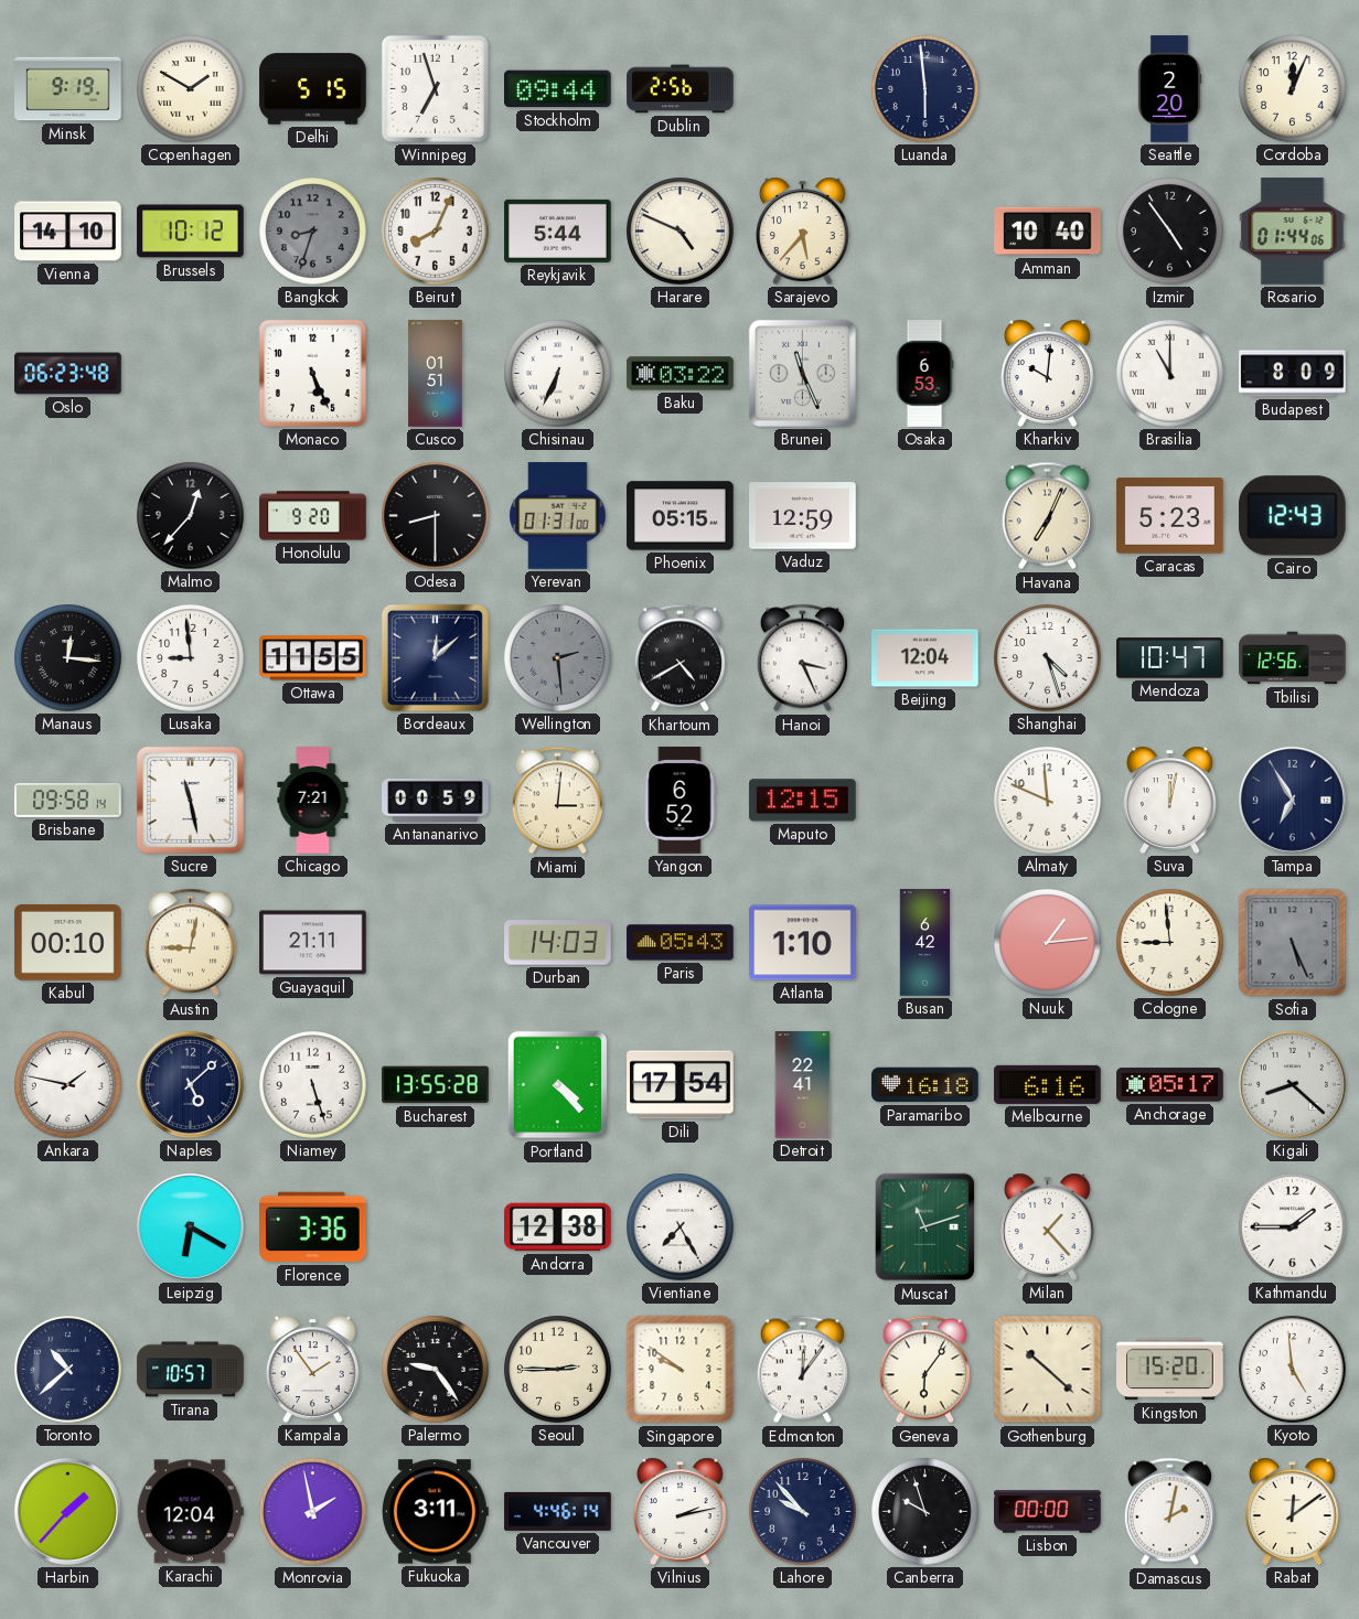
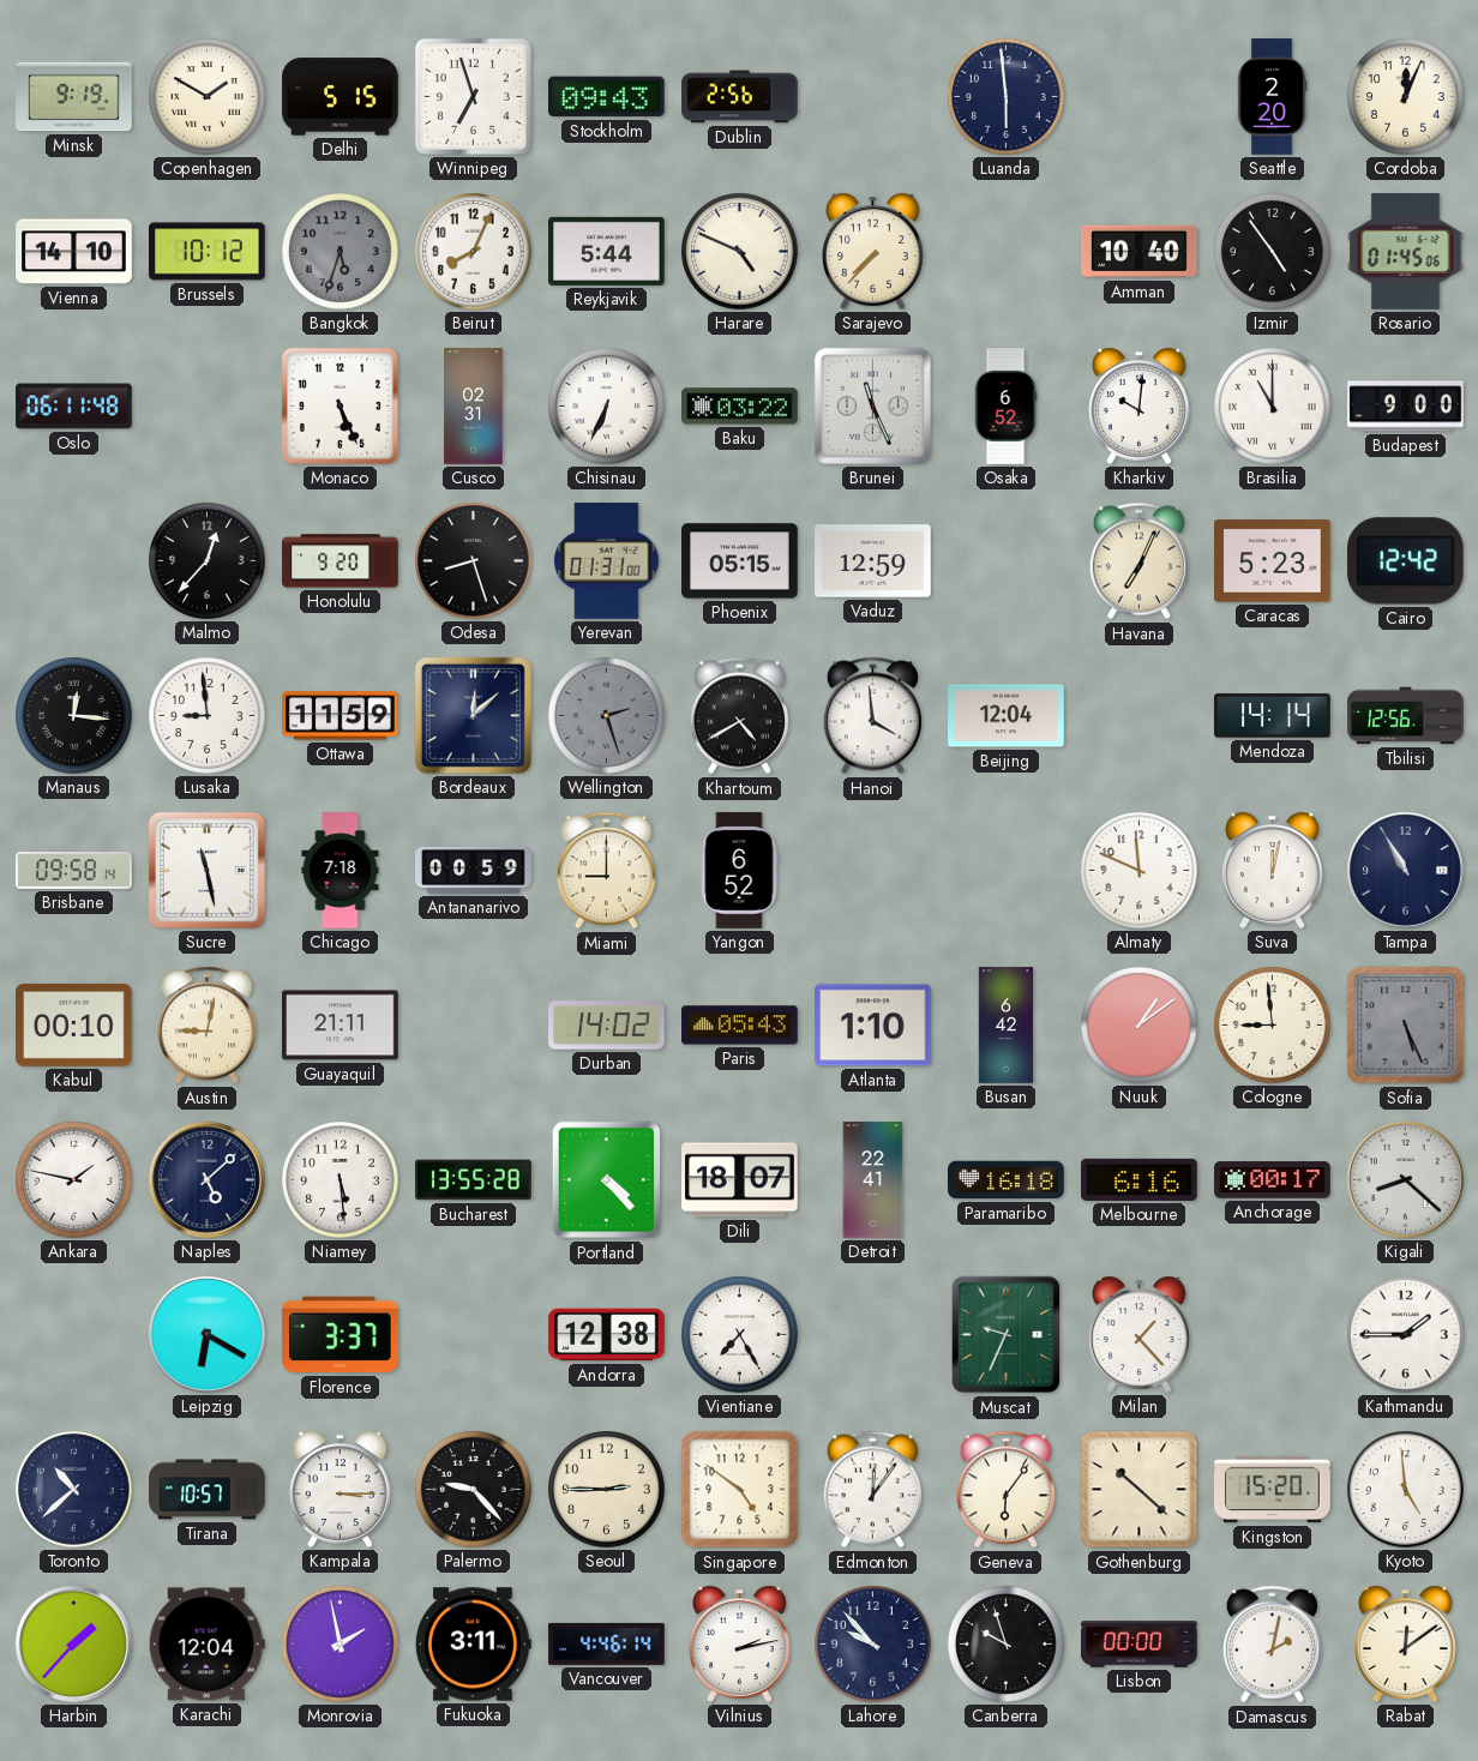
Stockholm: 09:44 -> 09:43
Bangkok: 8:33 -> 5:33
Sarajevo: 5:37 -> 7:37
Rosario: 01:44 -> 01:45
Oslo: 06:23 -> 06:11
Cusco: 01:51 -> 02:31
Osaka: 6:53 -> 6:52
Budapest: 8:09 -> 9:00
Odesa: 8:30 -> 8:27
Cairo: 12:43 -> 12:42
Ottawa: 11:55 -> 11:59
Wellington: 2:29 -> 2:27
Hanoi: 3:26 -> 3:59
Shanghai: 4:27 -> none
Mendoza: 10:47 -> 14:14
Chicago: 7:21 -> 7:18
Miami: 3:01 -> 9:00
Maputo: 12:15 -> none
Tampa: 6:55 -> 10:55
Durban: 14:03 -> 14:02
Nuuk: 1:14 -> 1:09
Niamey: 5:27 -> 5:29
Dili: 17:54 -> 18:07
Anchorage: 05:17 -> 00:17
Florence: 3:36 -> 3:37
Muscat: 11:12 -> 9:34
Kampala: 1:54 -> 3:15
Palermo: 9:24 -> 9:23
Singapore: 9:51 -> 4:51
